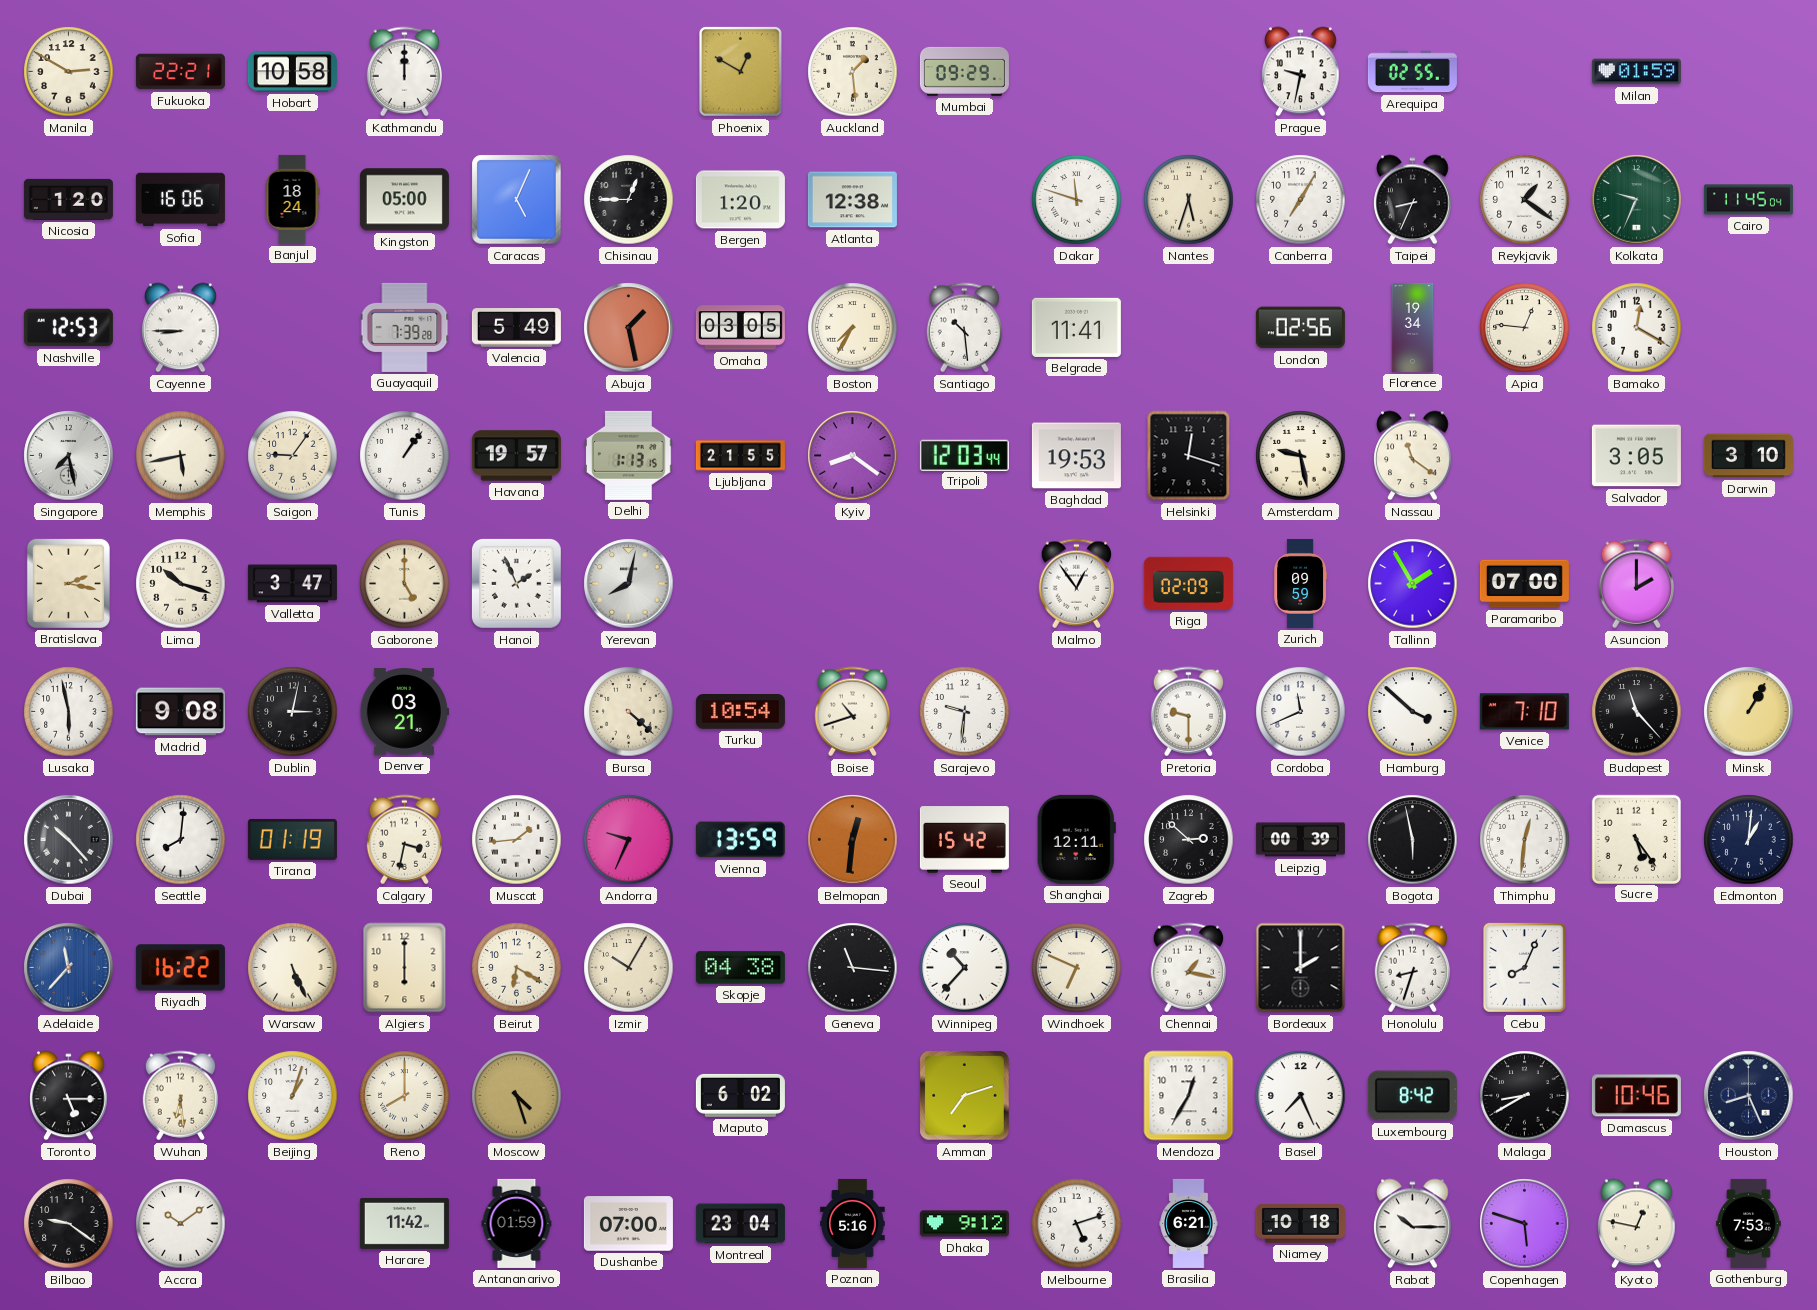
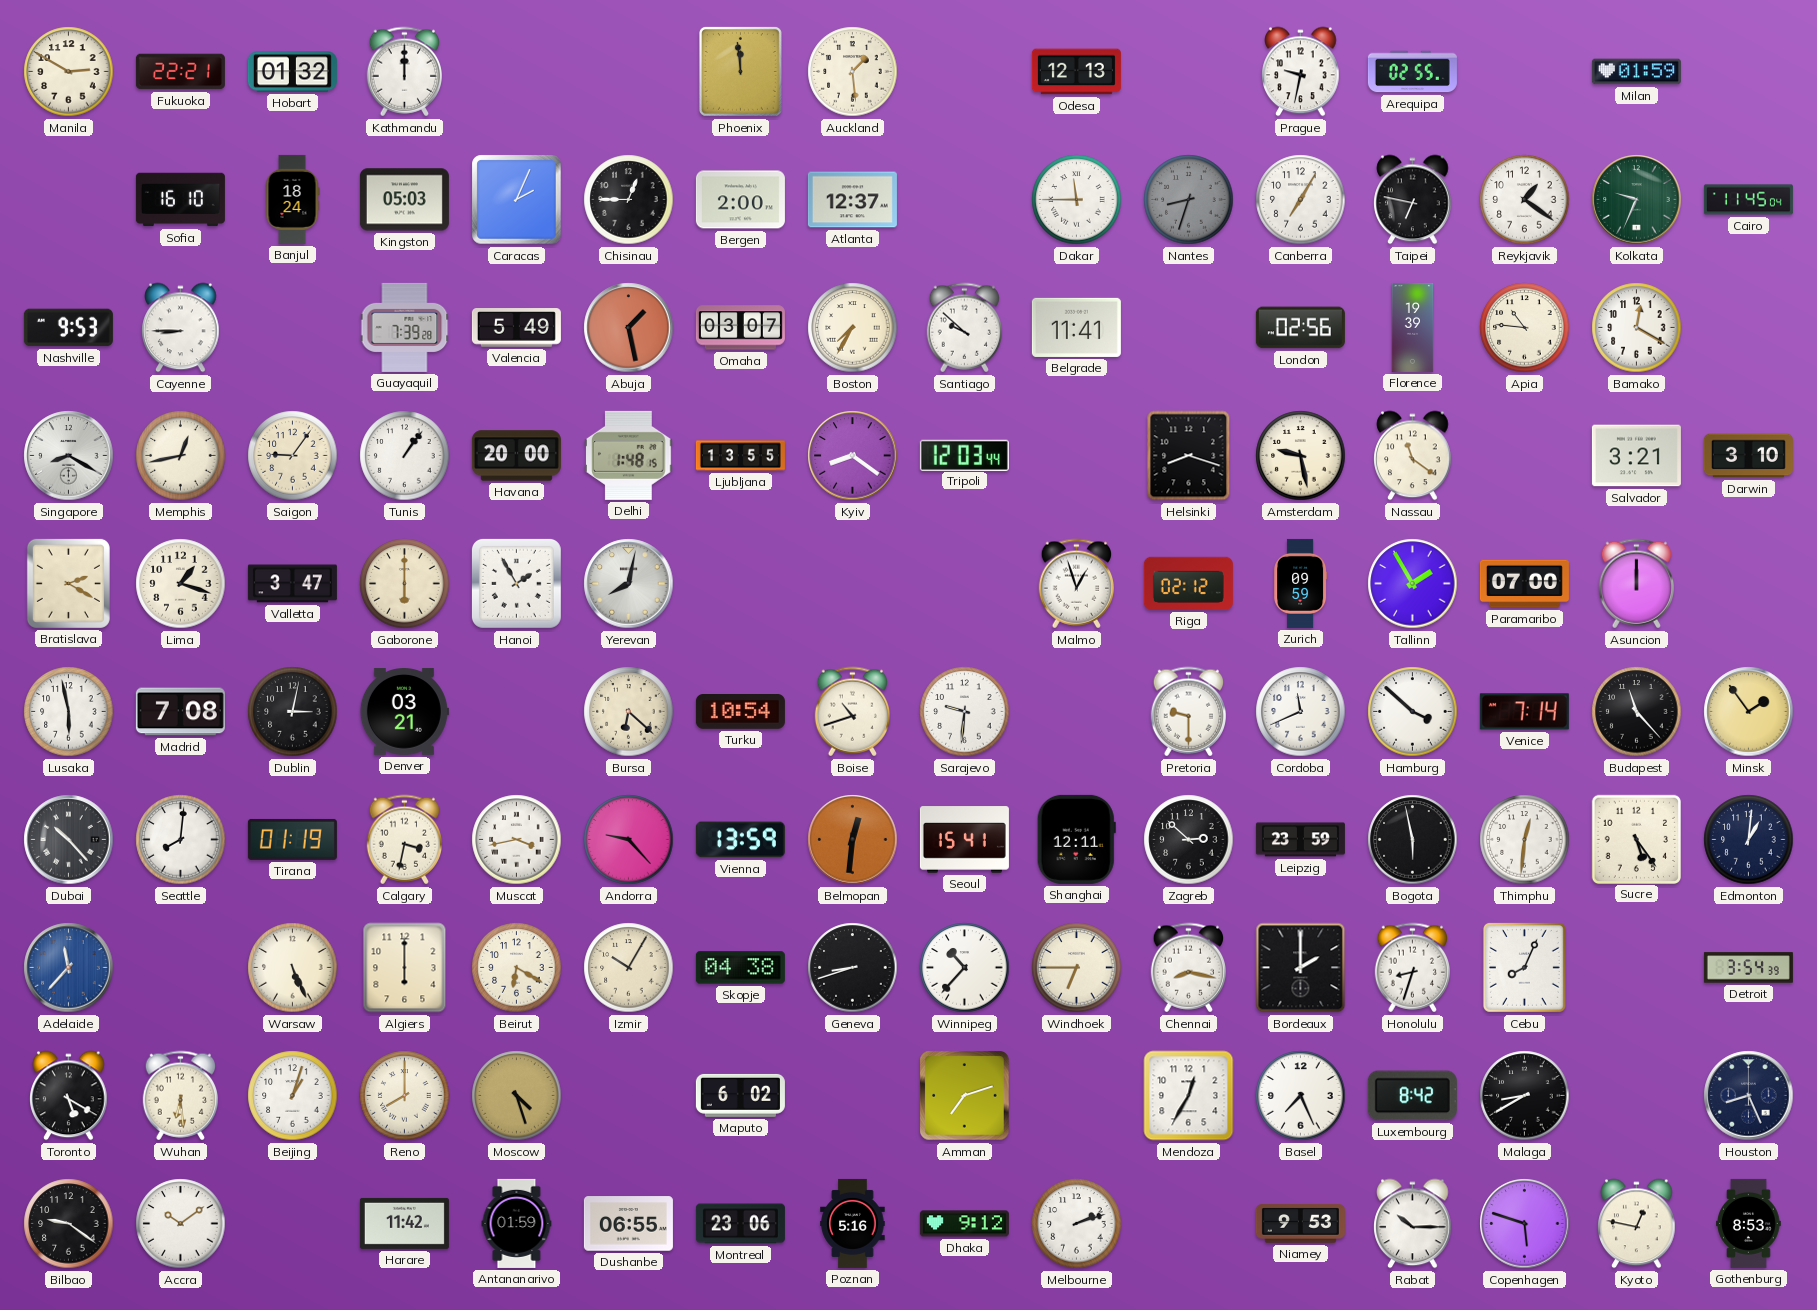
Hobart: 10:58 -> 01:32
Phoenix: 12:50 -> 11:59
Mumbai: 09:29 -> none
Odesa: none -> 12:13
Nicosia: 1:20 -> none
Sofia: 16:06 -> 16:10
Kingston: 05:00 -> 05:03
Caracas: 5:04 -> 2:04
Bergen: 1:20 -> 2:00
Atlanta: 12:38 -> 12:37
Dakar: 11:48 -> 11:45
Nantes: 5:33 -> 8:33
Nantes dial: cream -> grey
Taipei: 8:34 -> 6:47
Nashville: 12:53 -> 9:53
Omaha: 03:05 -> 03:07
Santiago: 10:29 -> 9:52
Florence: 19:34 -> 19:39
Apia: 12:46 -> 10:46
Singapore: 7:28 -> 8:20
Memphis: 5:43 -> 12:43
Havana: 19:57 -> 20:00
Delhi: 1:13 -> 1:48
Ljubljana: 21:55 -> 13:55
Baghdad: 19:53 -> none
Helsinki: 12:18 -> 8:18
Salvador: 3:05 -> 3:21
Bratislava: 2:17 -> 2:20
Lima: 10:18 -> 1:18
Gaborone: 5:00 -> 6:00
Hanoi: 1:56 -> 1:55
Malmo: 12:54 -> 12:57
Riga: 02:09 -> 02:12
Asuncion: 2:00 -> 12:00
Madrid: 9:08 -> 7:08
Bursa: 4:22 -> 6:22
Venice: 7:10 -> 7:14
Minsk: 1:05 -> 1:54
Muscat: 1:44 -> 3:43
Andorra: 9:34 -> 9:23
Seoul: 15:42 -> 15:41
Leipzig: 00:39 -> 23:59
Riyadh: 16:22 -> none
Geneva: 11:16 -> 8:42
Windhoek: 6:49 -> 6:45
Chennai: 1:17 -> 8:17
Detroit: none -> 3:54
Toronto: 5:15 -> 5:20
Damascus: 10:46 -> none
Dushanbe: 07:00 -> 06:55
Montreal: 23:04 -> 23:06
Melbourne: 5:12 -> 2:12
Brasilia: 6:21 -> none
Niamey: 10:18 -> 9:53
Gothenburg: 7:53 -> 8:53
